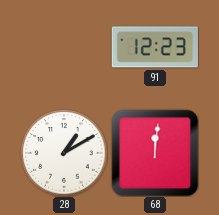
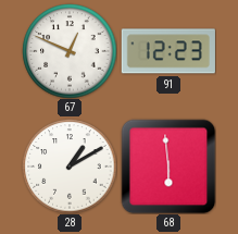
67: none -> 12:49
68: 12:01 -> 5:59
